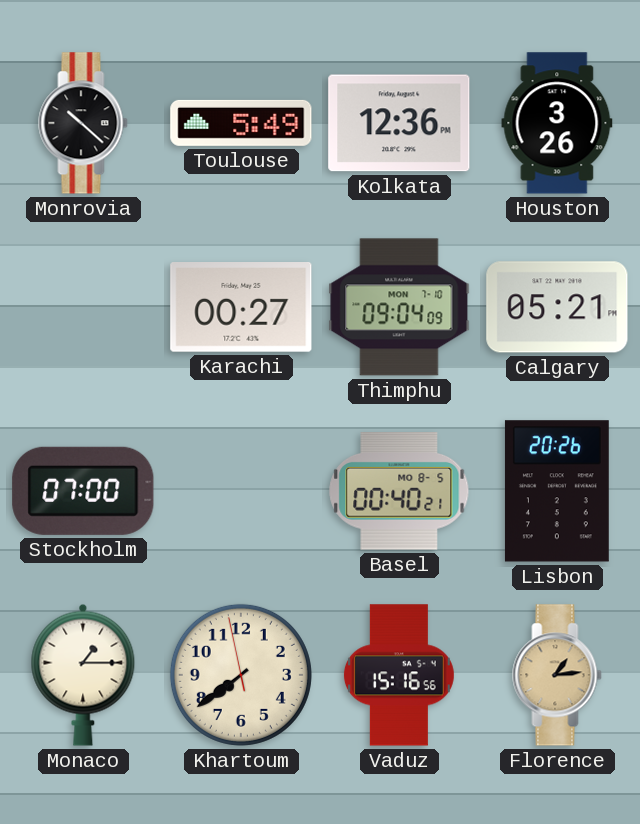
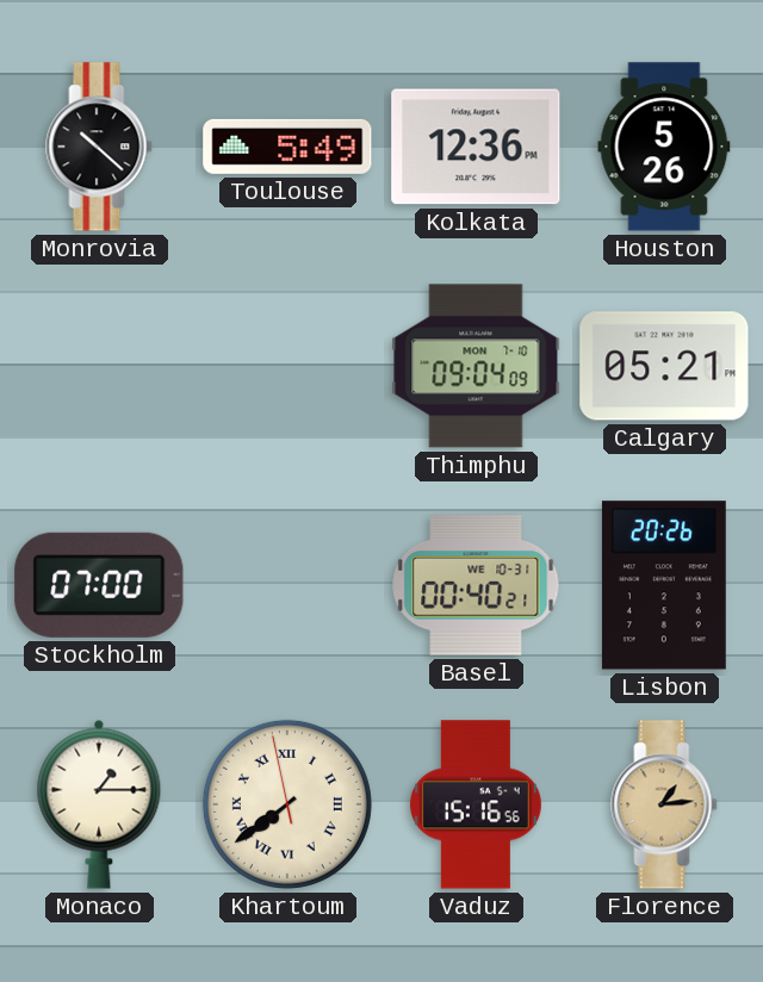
Houston: 3:26 -> 5:26
Karachi: 00:27 -> none
Basel date: MO 8-5 -> WE 10-31
Khartoum numerals: Arabic -> Roman
